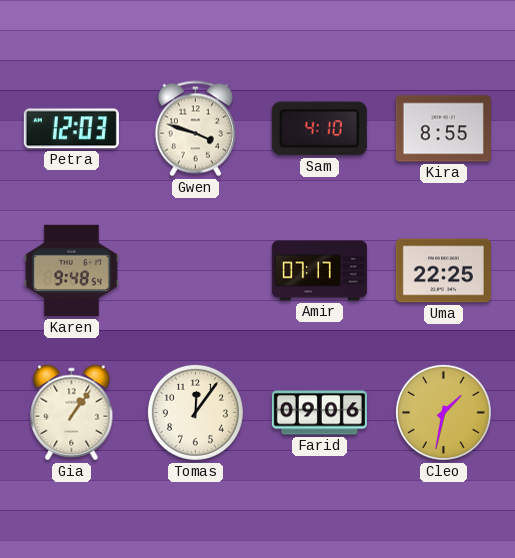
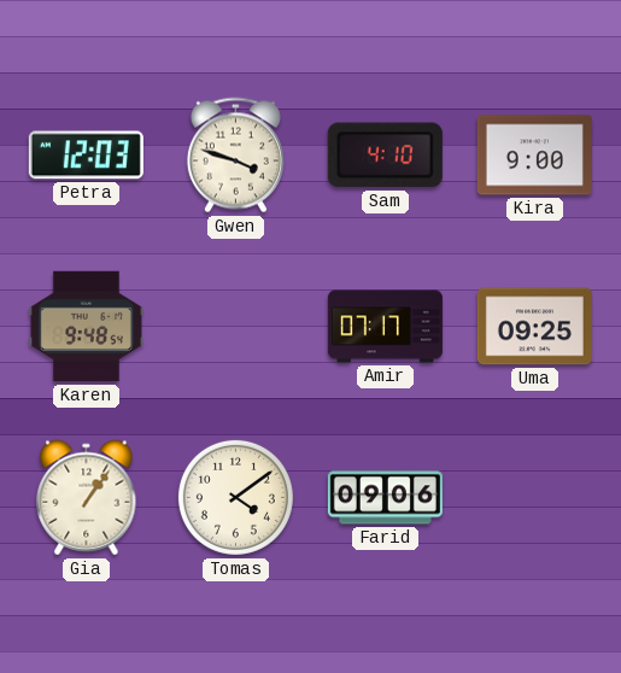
Kira: 8:55 -> 9:00
Uma: 22:25 -> 09:25
Tomas: 12:06 -> 4:09
Cleo: 1:32 -> none
